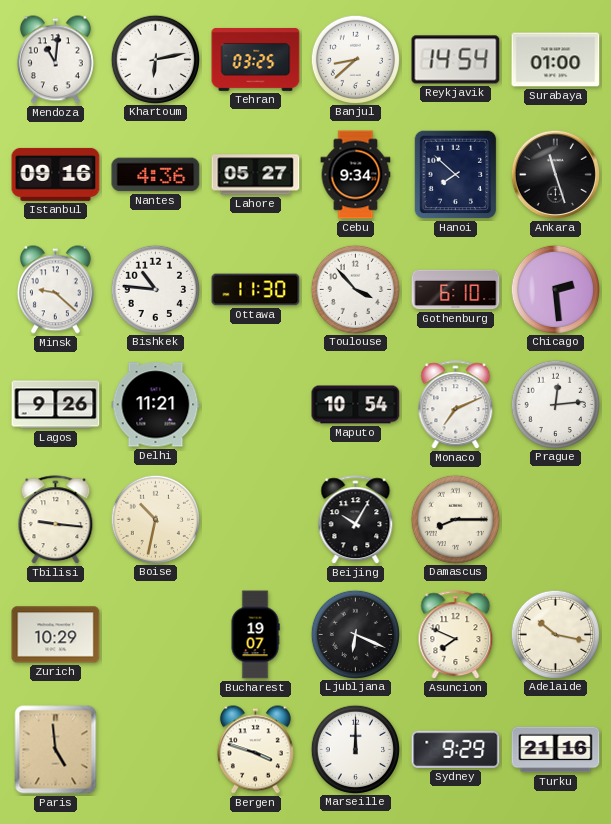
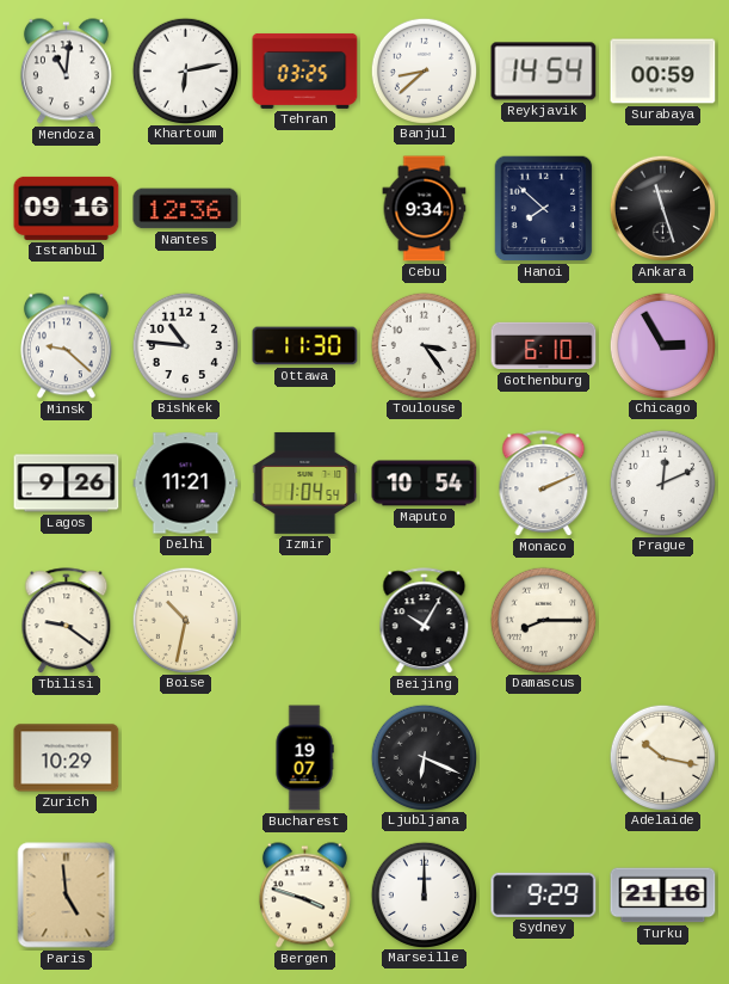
Surabaya: 01:00 -> 00:59
Nantes: 4:36 -> 12:36
Lahore: 05:27 -> none
Toulouse: 3:53 -> 3:24
Chicago: 2:29 -> 2:55
Izmir: none -> 1:04
Monaco: 7:11 -> 2:11
Prague: 12:14 -> 12:11
Tbilisi: 9:16 -> 9:21
Asuncion: 7:49 -> none
